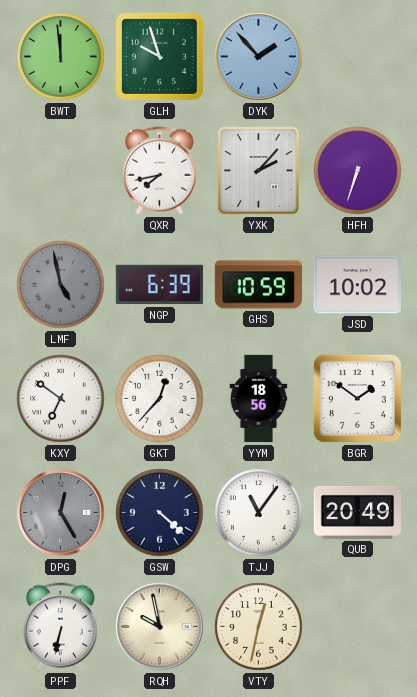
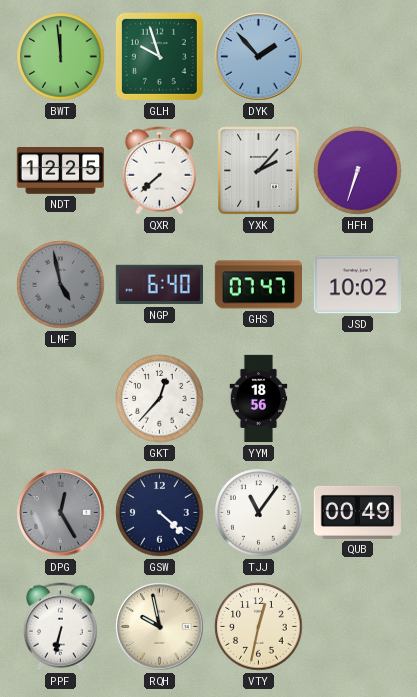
NDT: none -> 12:25
QXR: 7:43 -> 7:38
NGP: 6:39 -> 6:40
GHS: 10:59 -> 07:47
KXY: 6:51 -> none
BGR: 1:51 -> none
QUB: 20:49 -> 00:49
